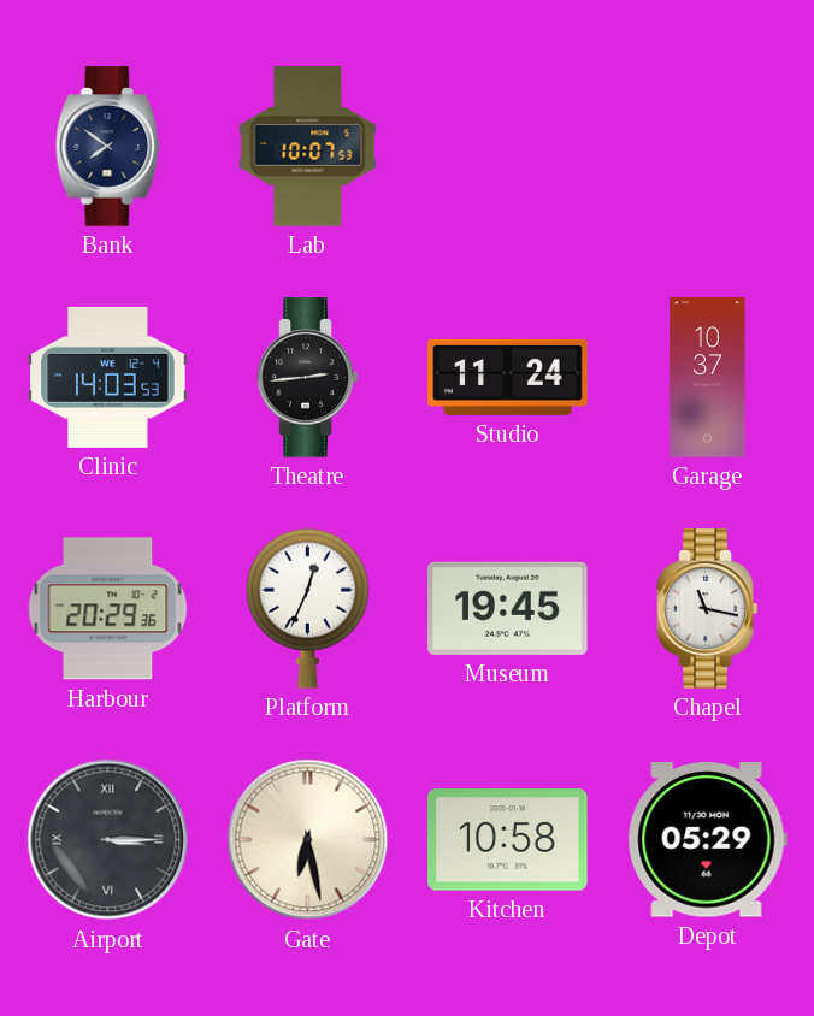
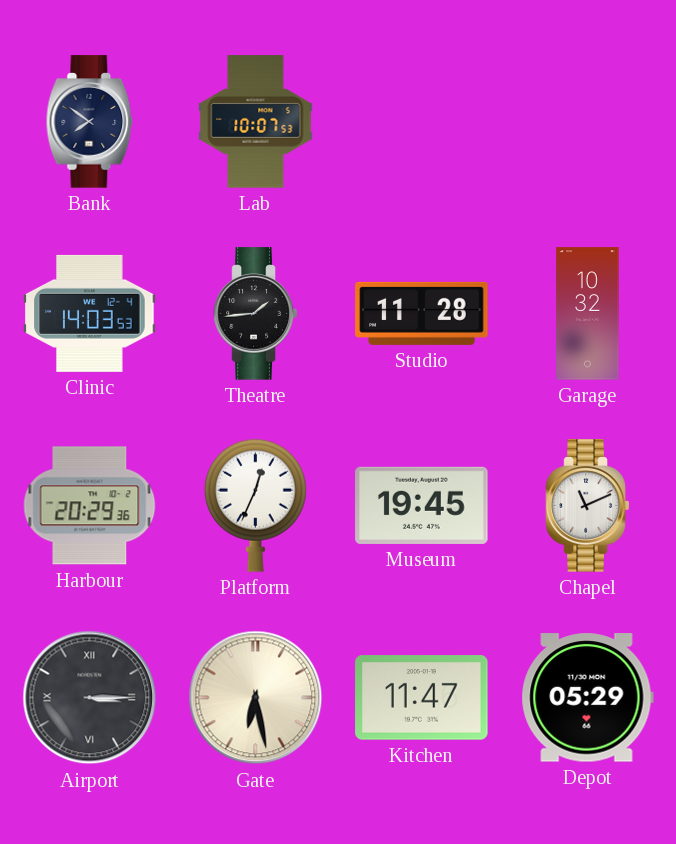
Theatre: 2:44 -> 1:44
Studio: 11:24 -> 11:28
Garage: 10:37 -> 10:32
Chapel: 11:17 -> 11:11
Kitchen: 10:58 -> 11:47
